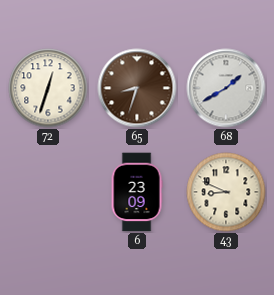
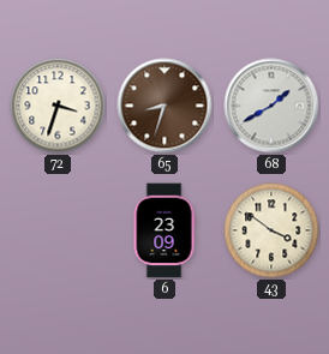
72: 12:33 -> 3:33
43: 8:49 -> 3:51
